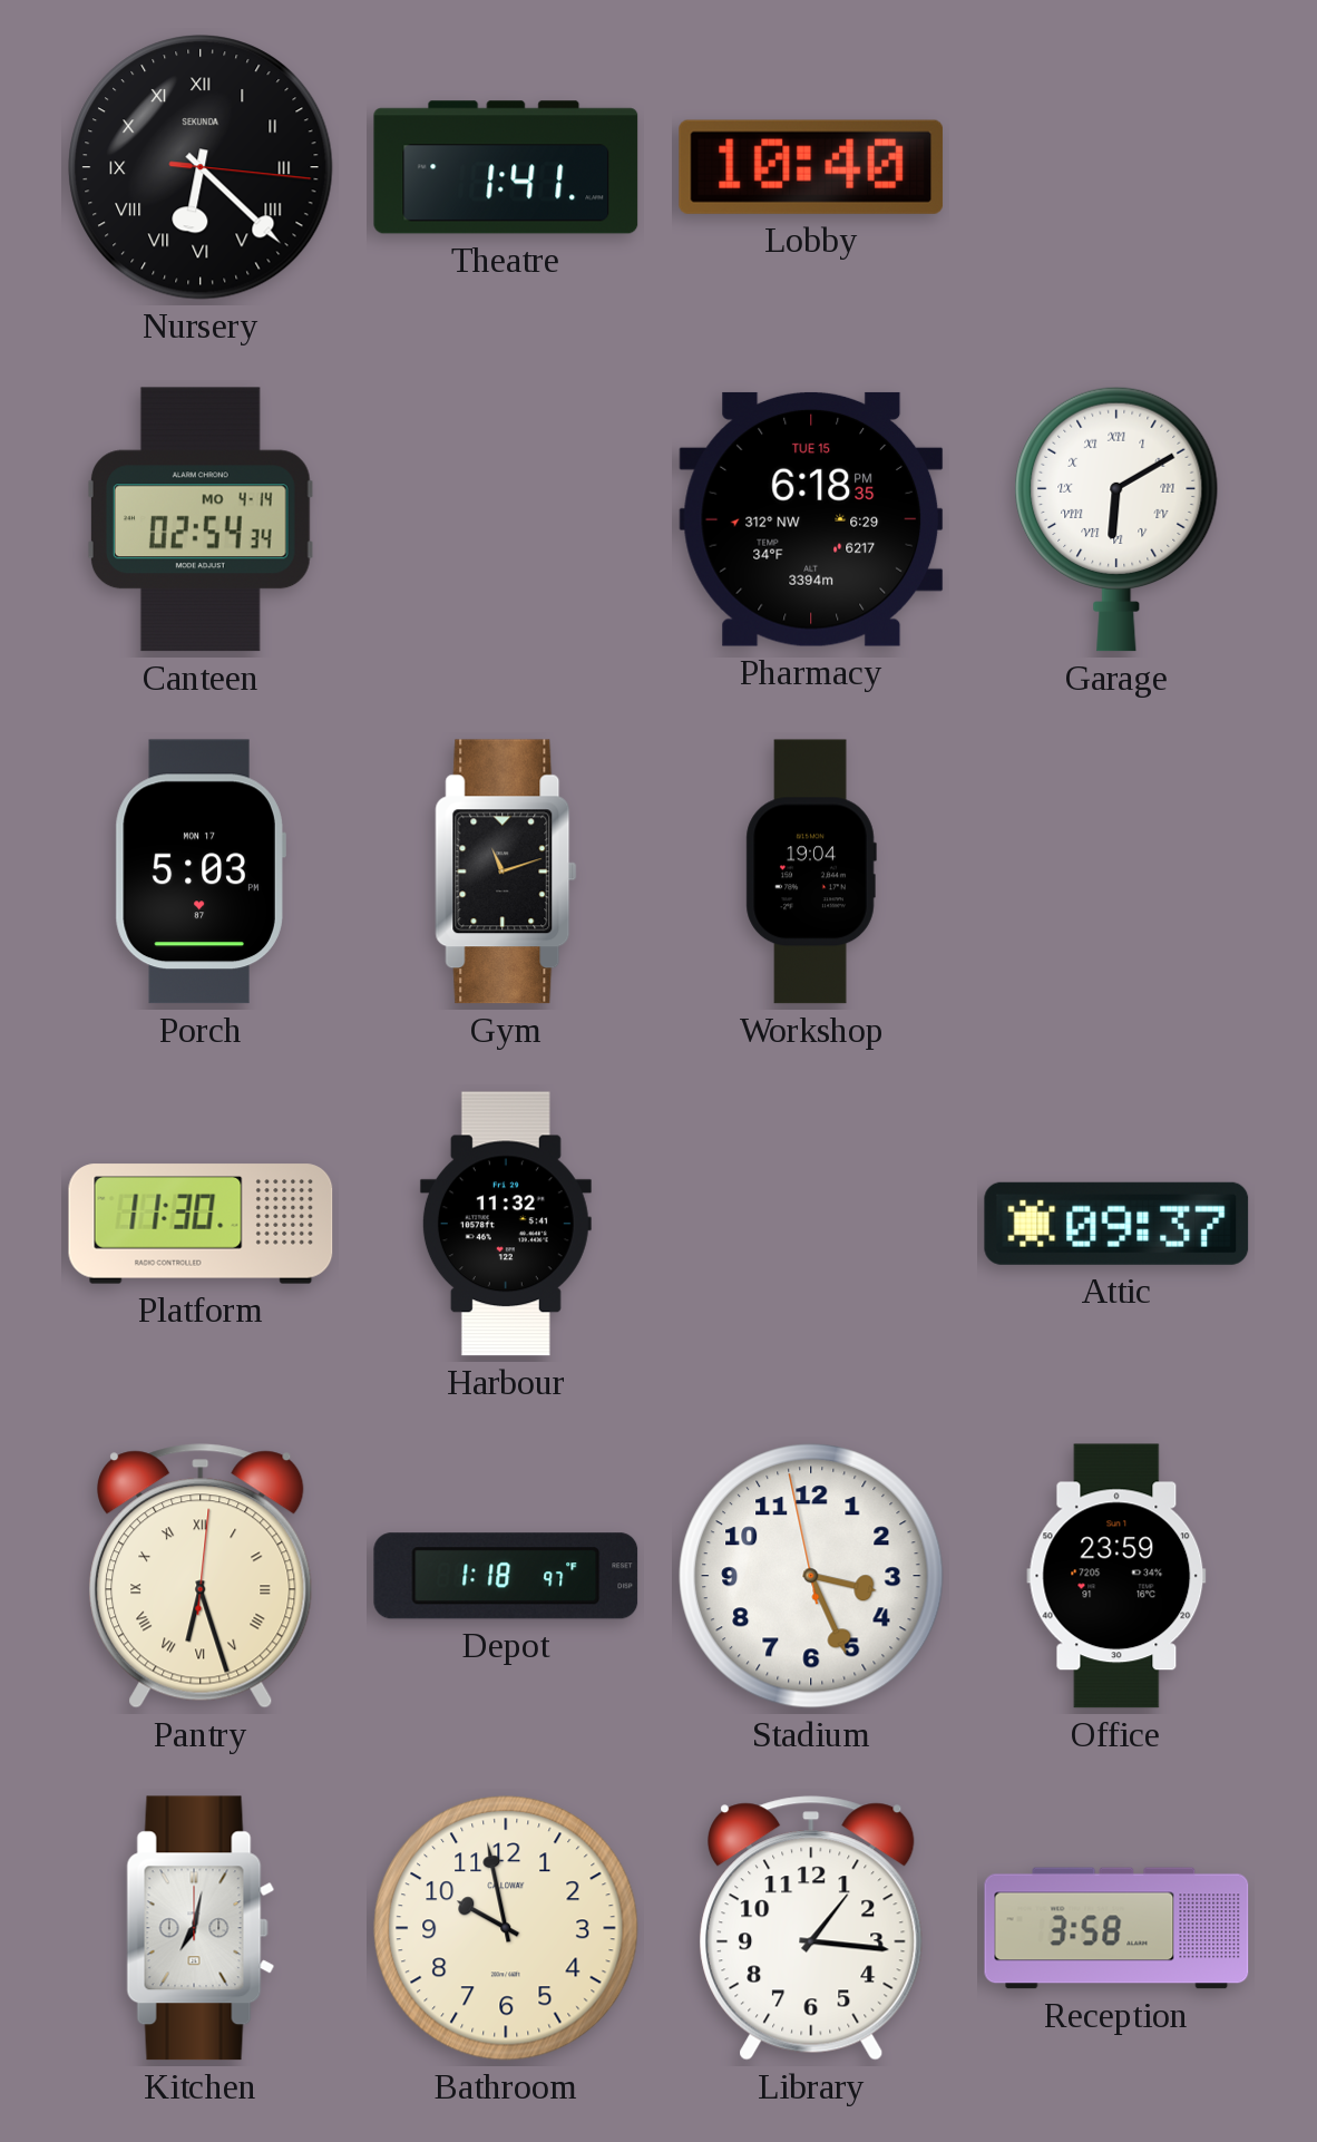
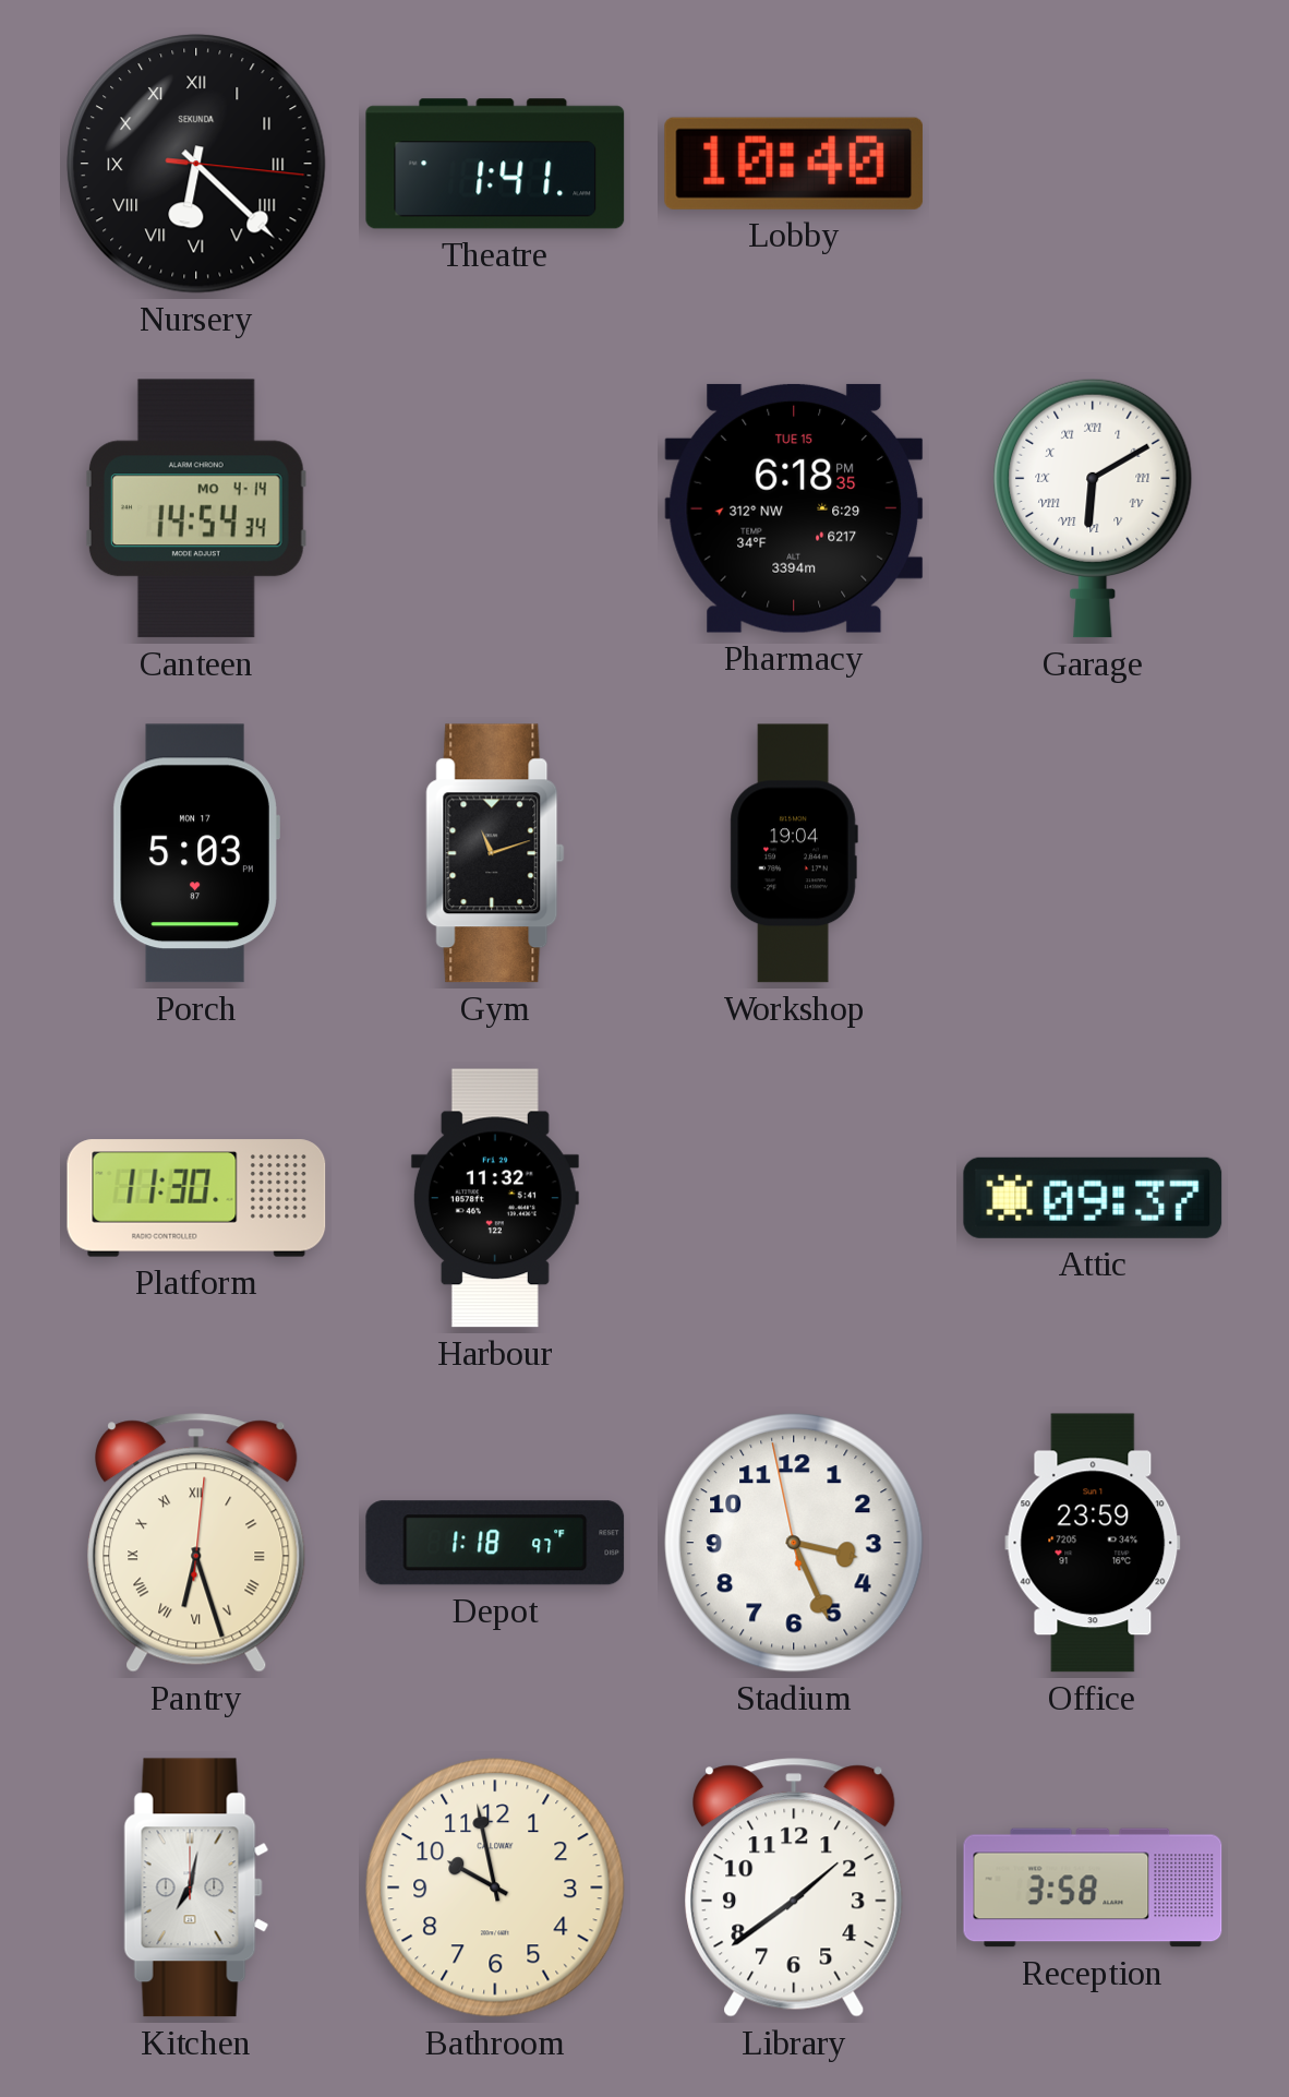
Canteen: 02:54 -> 14:54
Library: 1:16 -> 1:39
